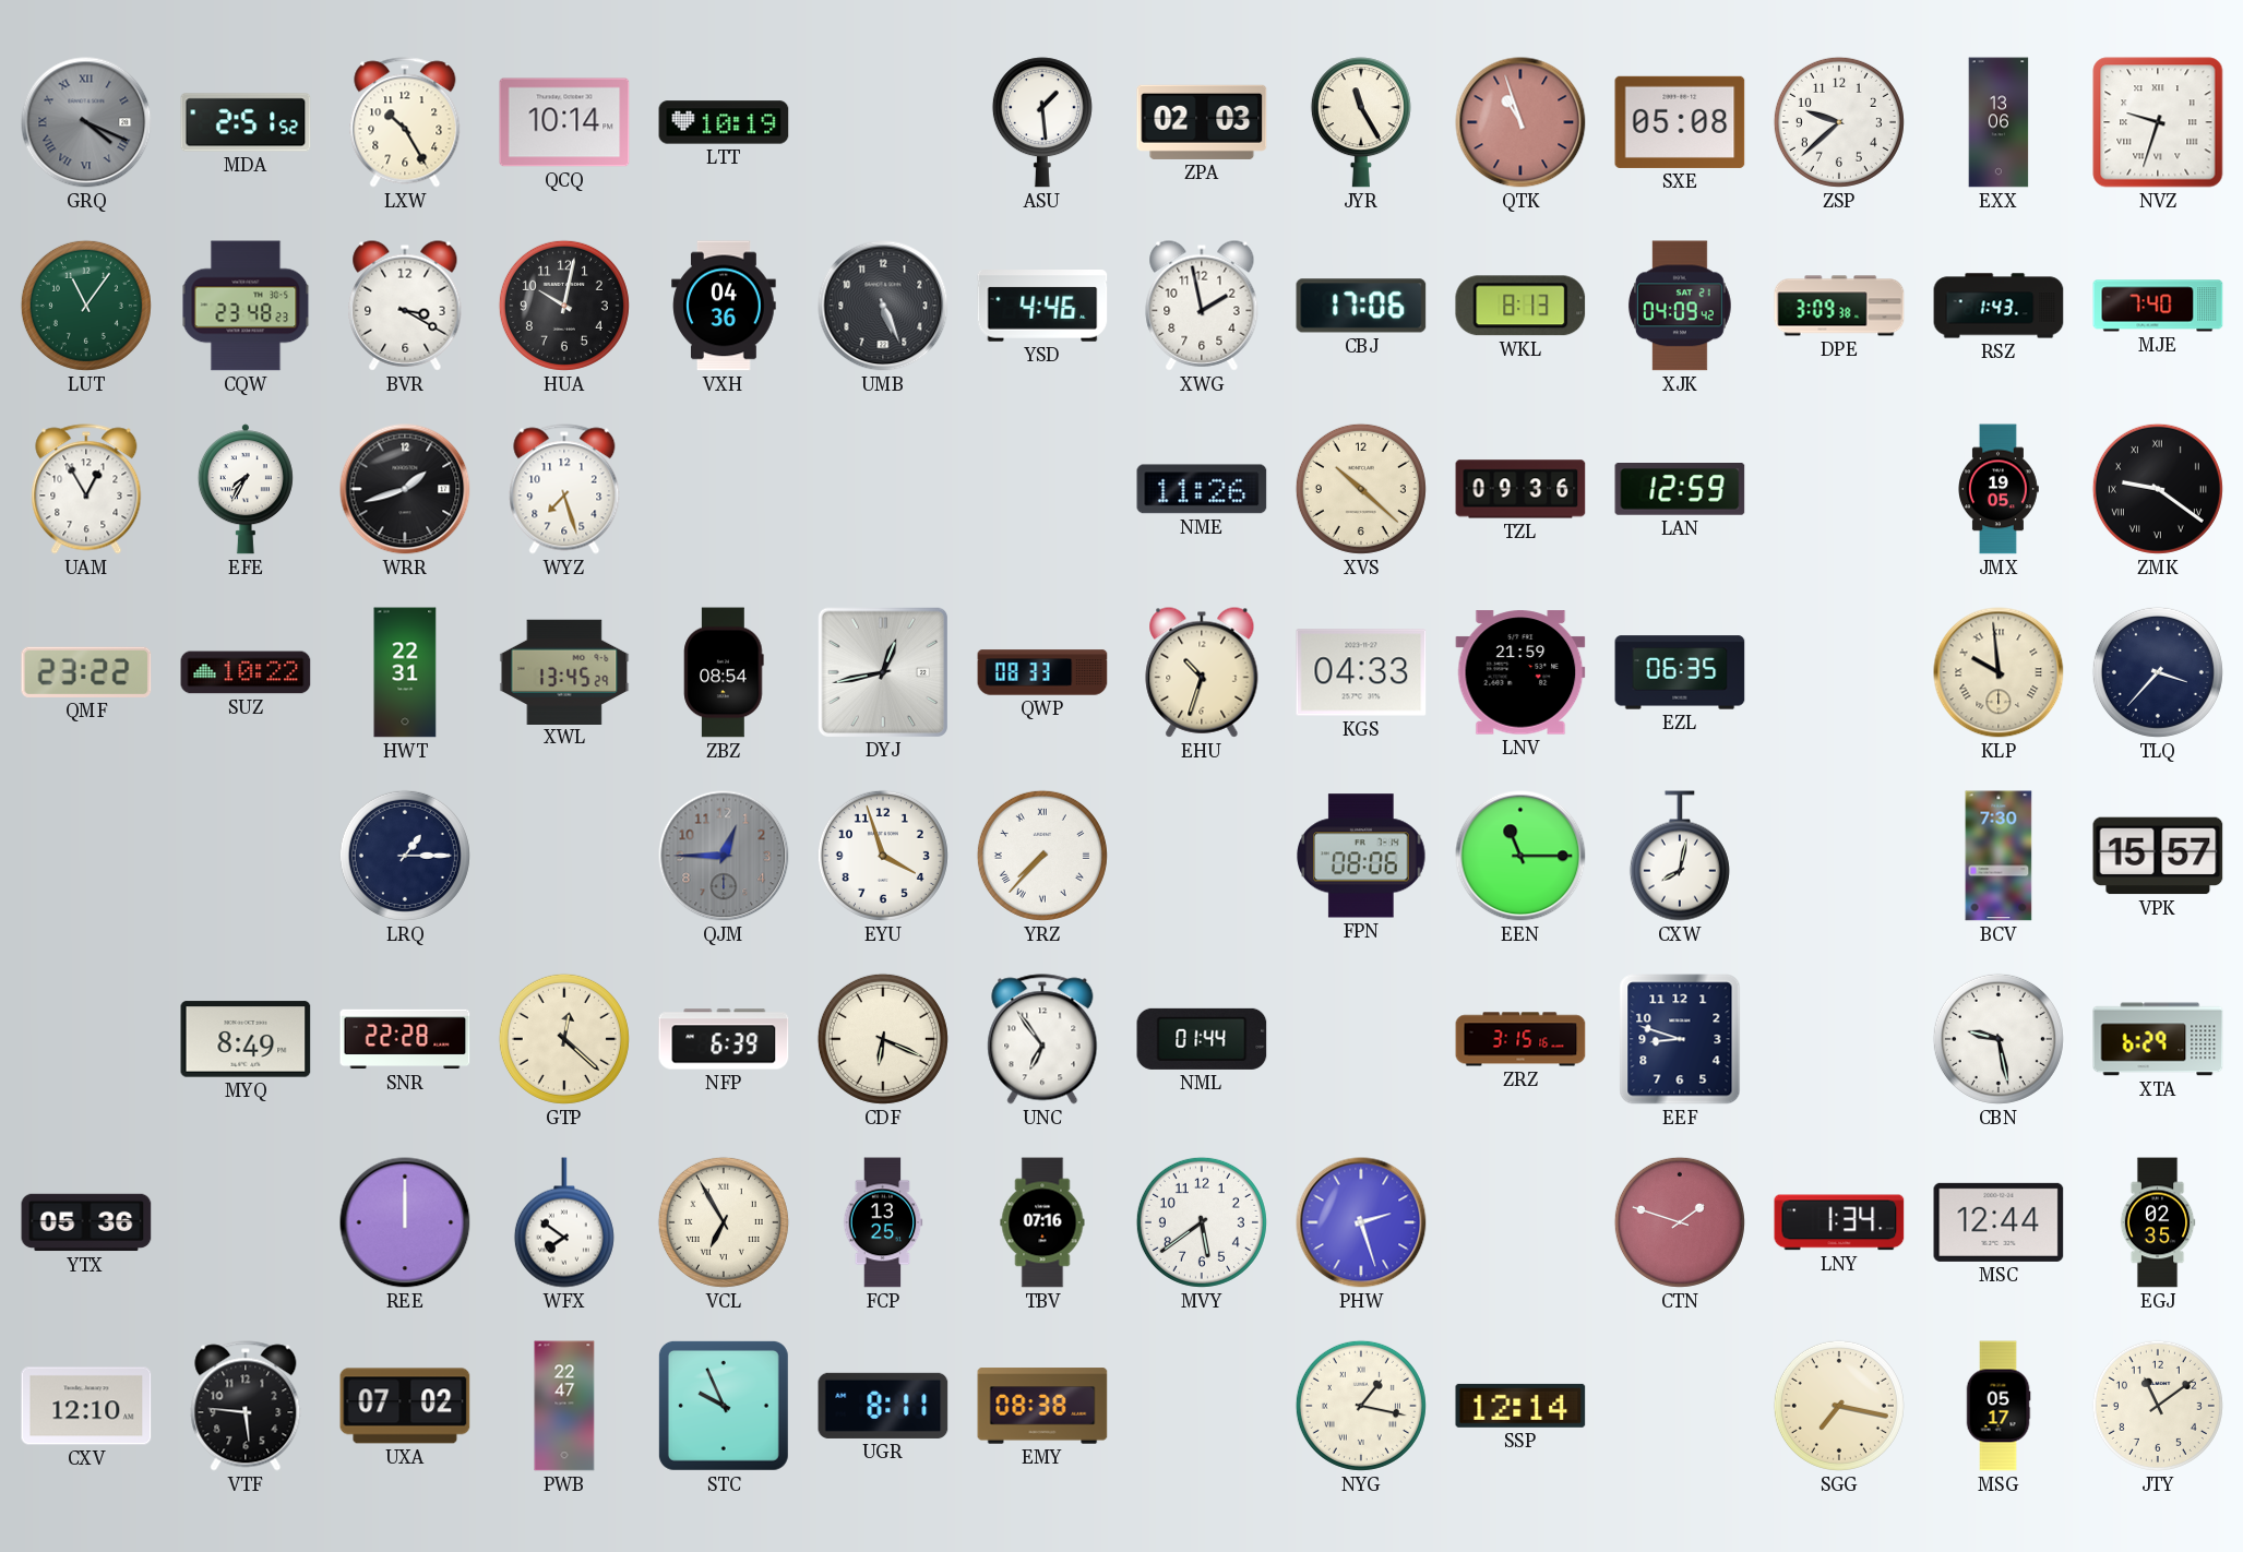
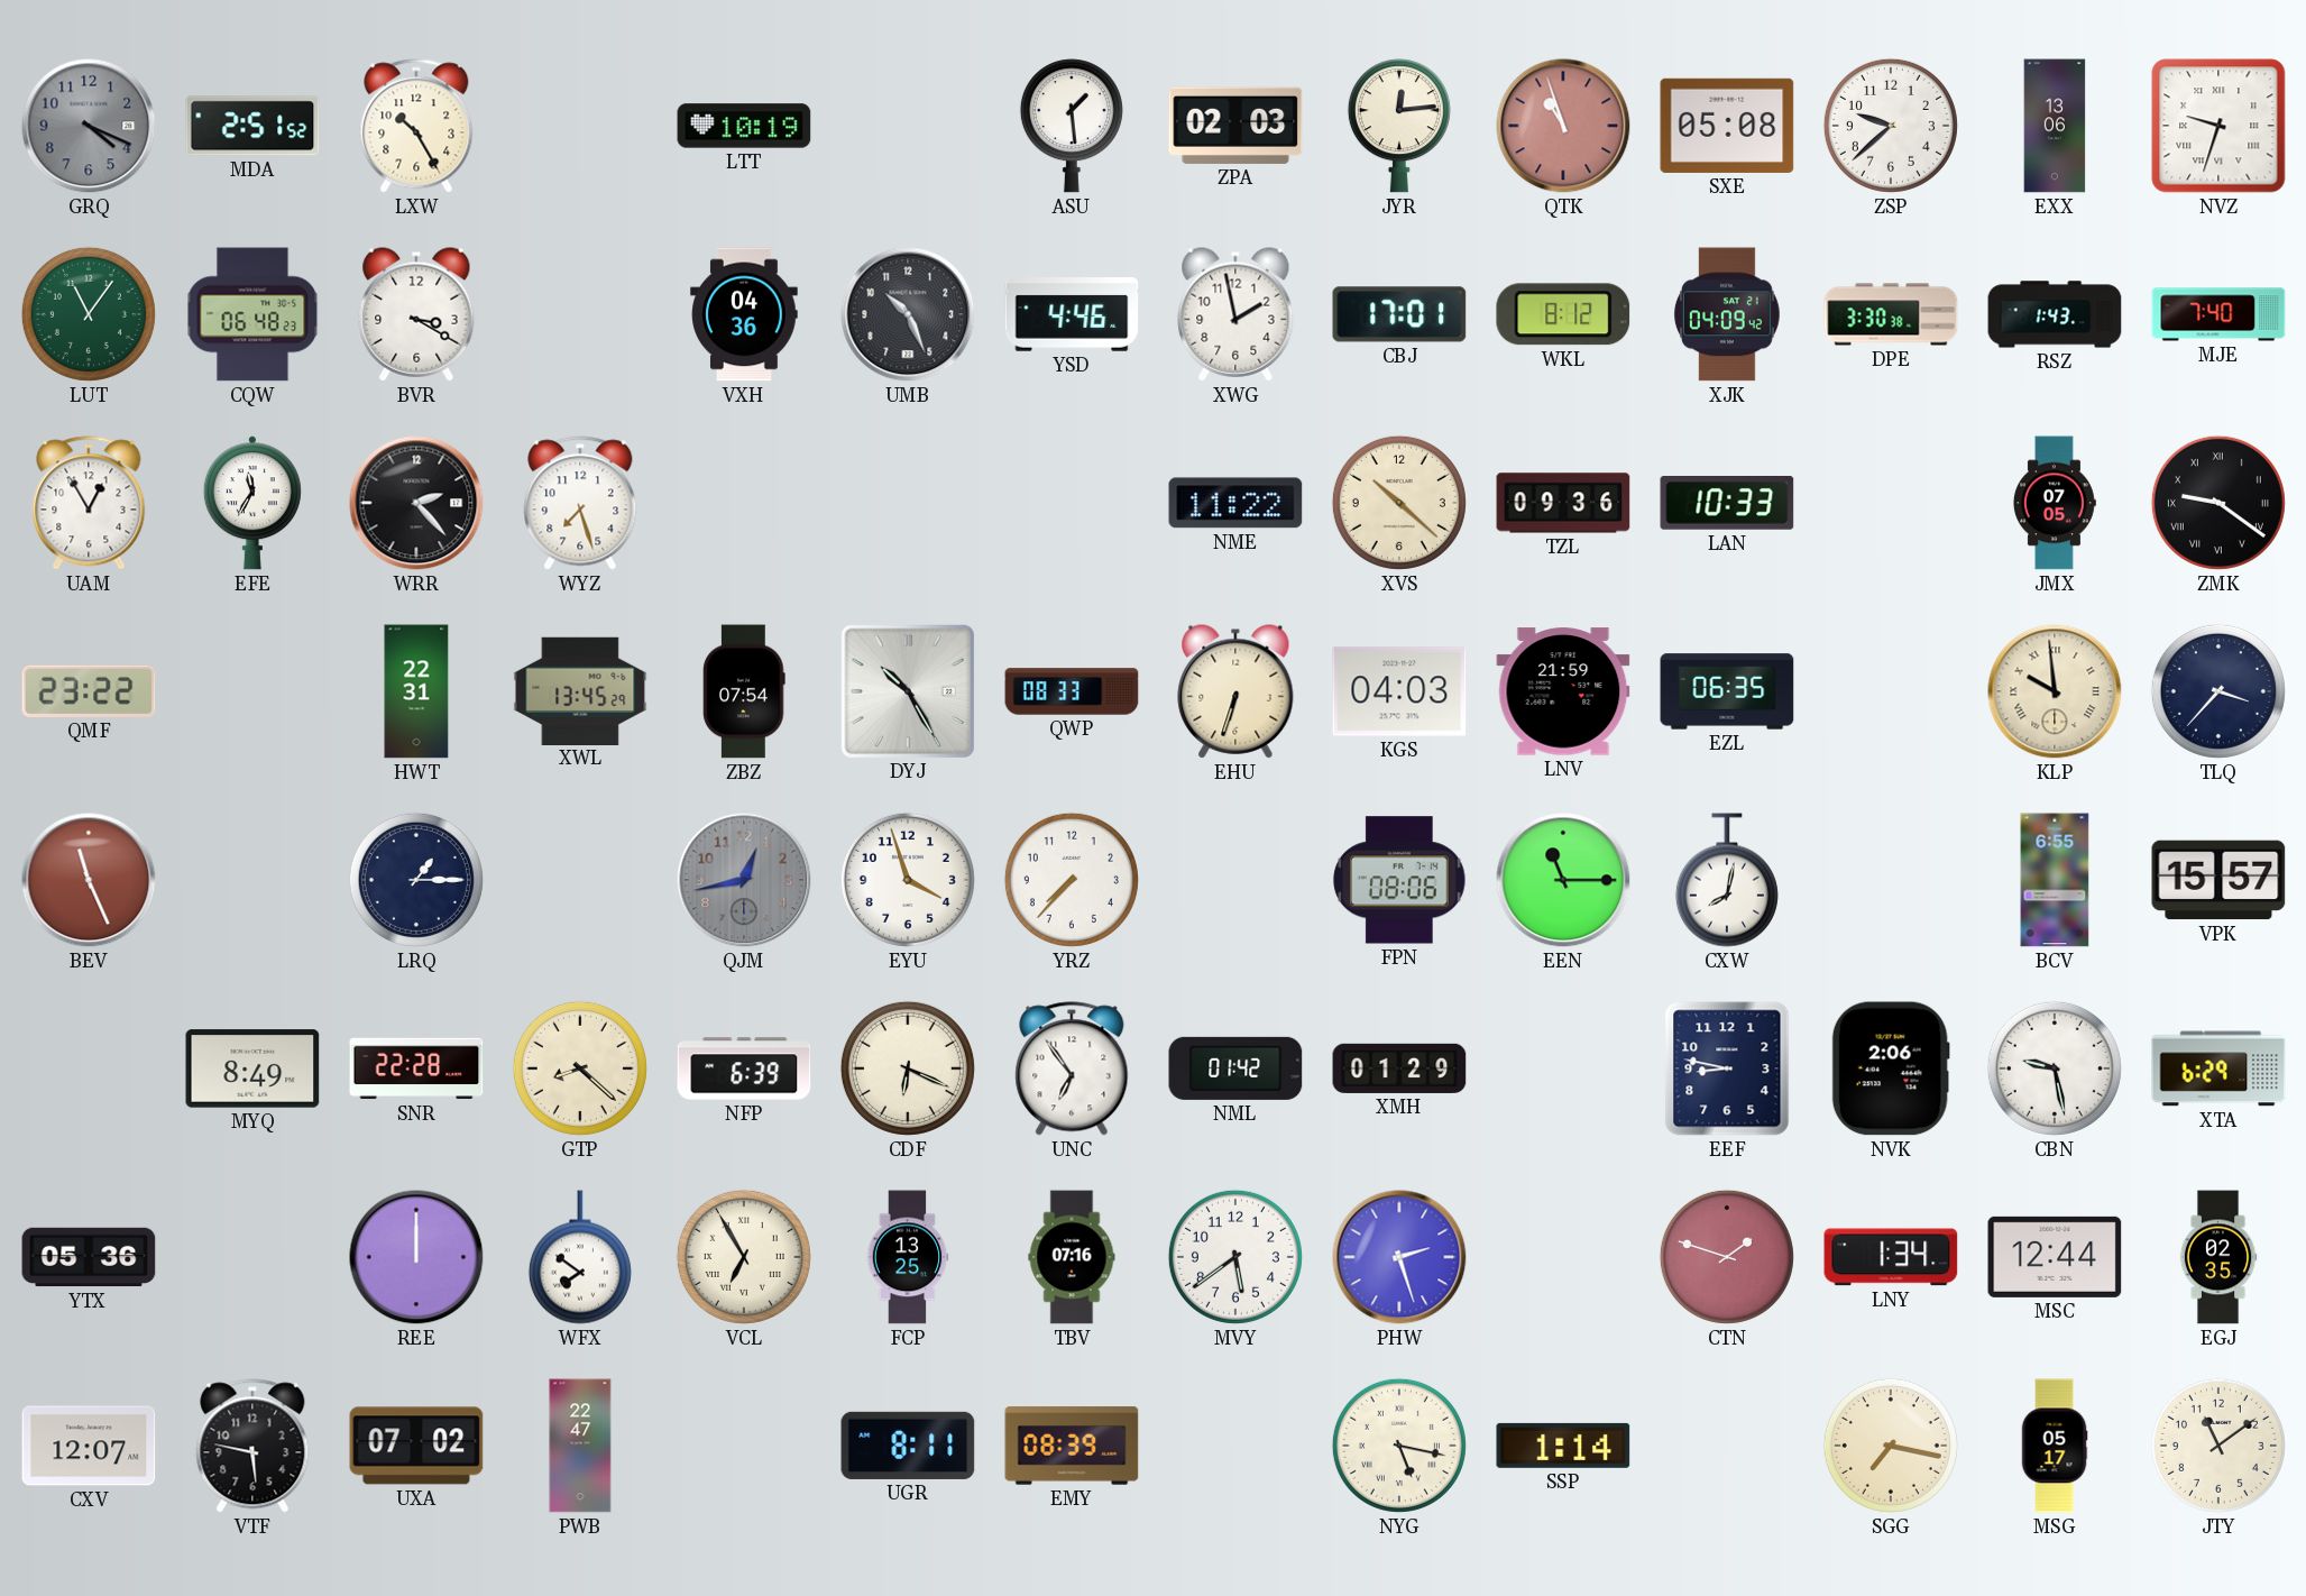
GRQ numerals: Roman -> Arabic
QCQ: 10:14 -> none
JYR: 11:25 -> 12:14
CQW: 23:48 -> 06:48
HUA: 10:02 -> none
UMB: 5:26 -> 10:26
CBJ: 17:06 -> 17:01
WKL: 8:13 -> 8:12
DPE: 3:09 -> 3:30
EFE: 7:35 -> 11:35
WRR: 1:42 -> 2:23
NME: 11:26 -> 11:22
LAN: 12:59 -> 10:33
JMX: 19:05 -> 07:05
SUZ: 10:22 -> none
ZBZ: 08:54 -> 07:54
DYJ: 12:43 -> 10:25
EHU: 10:33 -> 6:33
KGS: 04:33 -> 04:03
BEV: none -> 11:26
QJM: 12:45 -> 12:43
YRZ numerals: Roman -> Arabic
BCV: 7:30 -> 6:55
GTP: 12:22 -> 8:22
NML: 01:44 -> 01:42
XMH: none -> 01:29
ZRZ: 3:15 -> none
EEF: 8:48 -> 8:47
NVK: none -> 2:06
CXV: 12:10 -> 12:07
VTF: 5:46 -> 5:47
STC: 9:56 -> none
EMY: 08:38 -> 08:39
NYG: 1:17 -> 5:17
SSP: 12:14 -> 1:14
